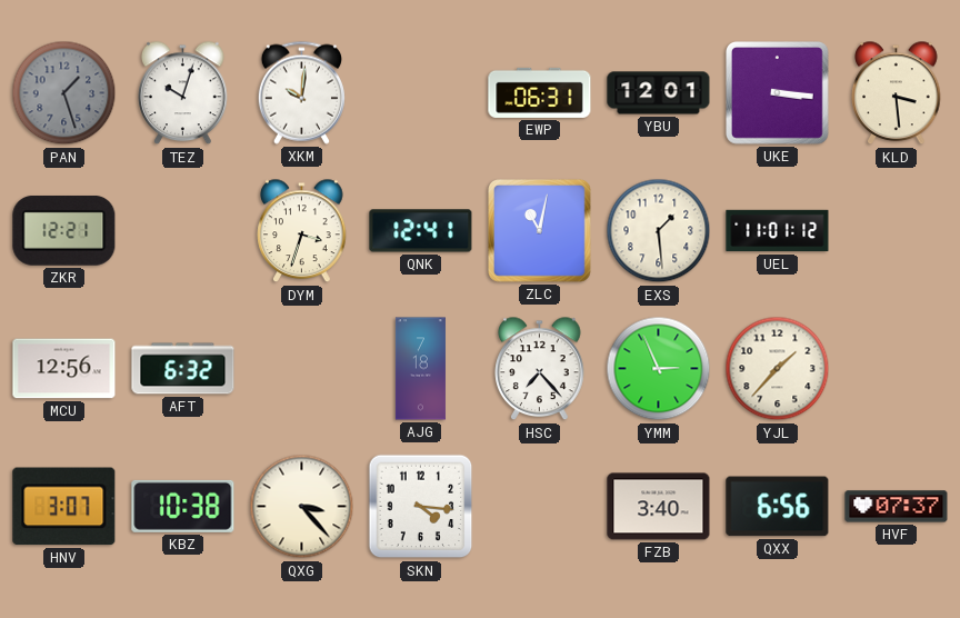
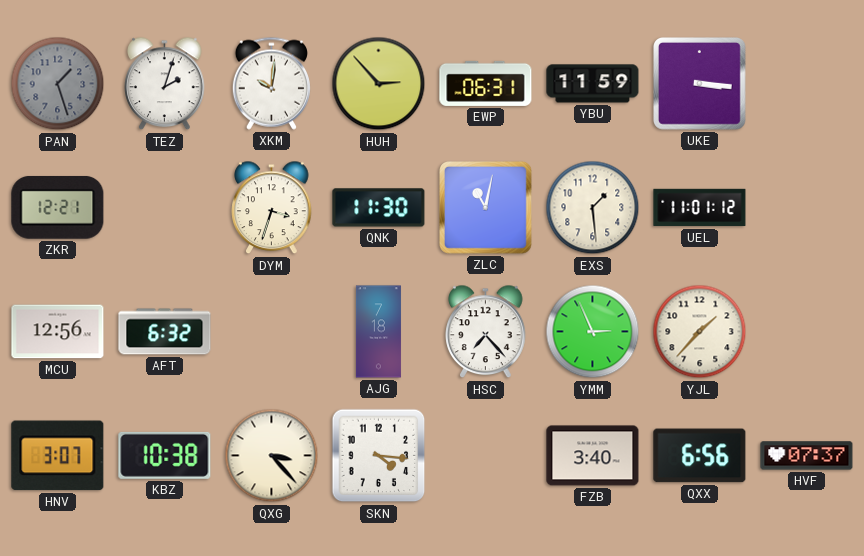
TEZ: 10:03 -> 2:03
HUH: none -> 2:53
YBU: 12:01 -> 11:59
KLD: 3:29 -> none
QNK: 12:41 -> 11:30
